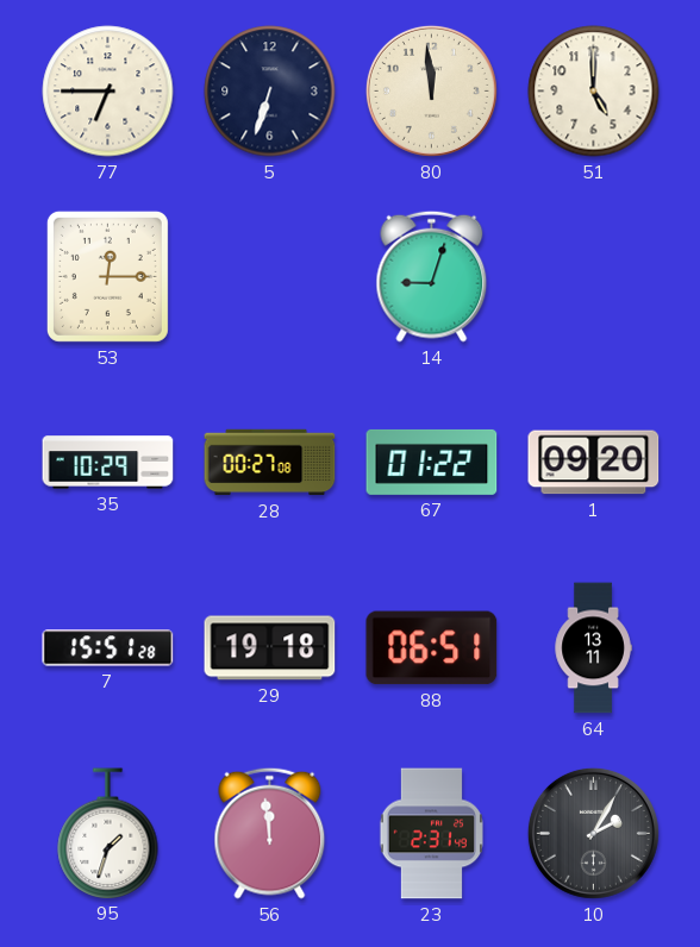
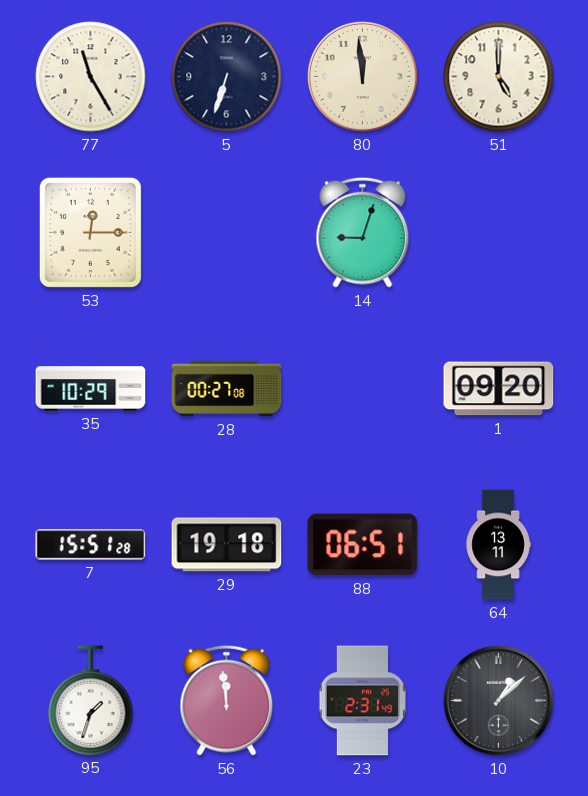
77: 6:45 -> 11:25
67: 01:22 -> none
10: 2:05 -> 1:08
